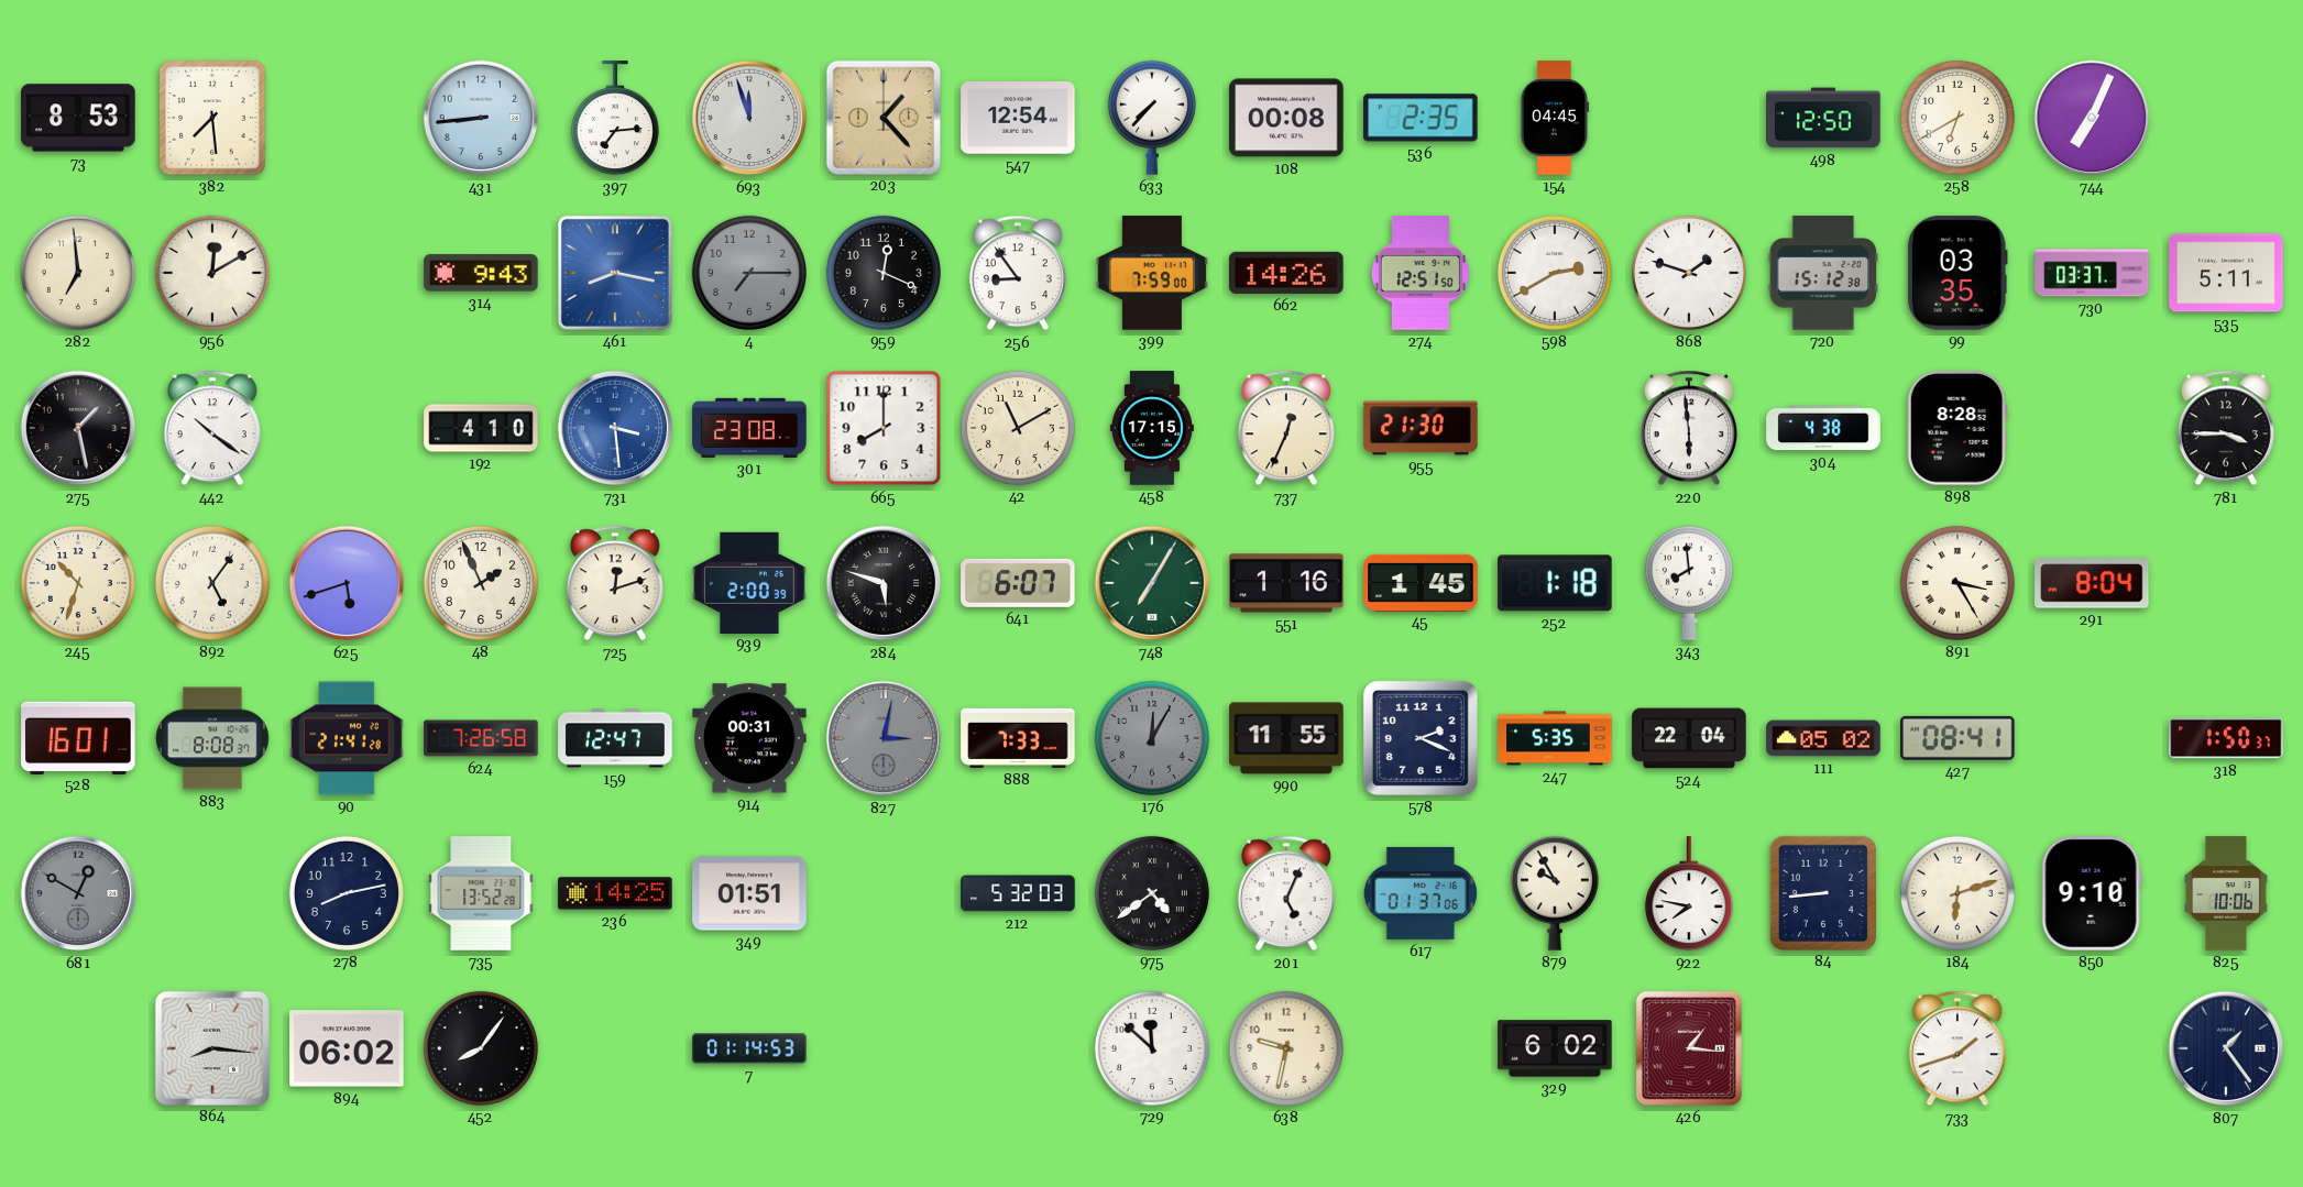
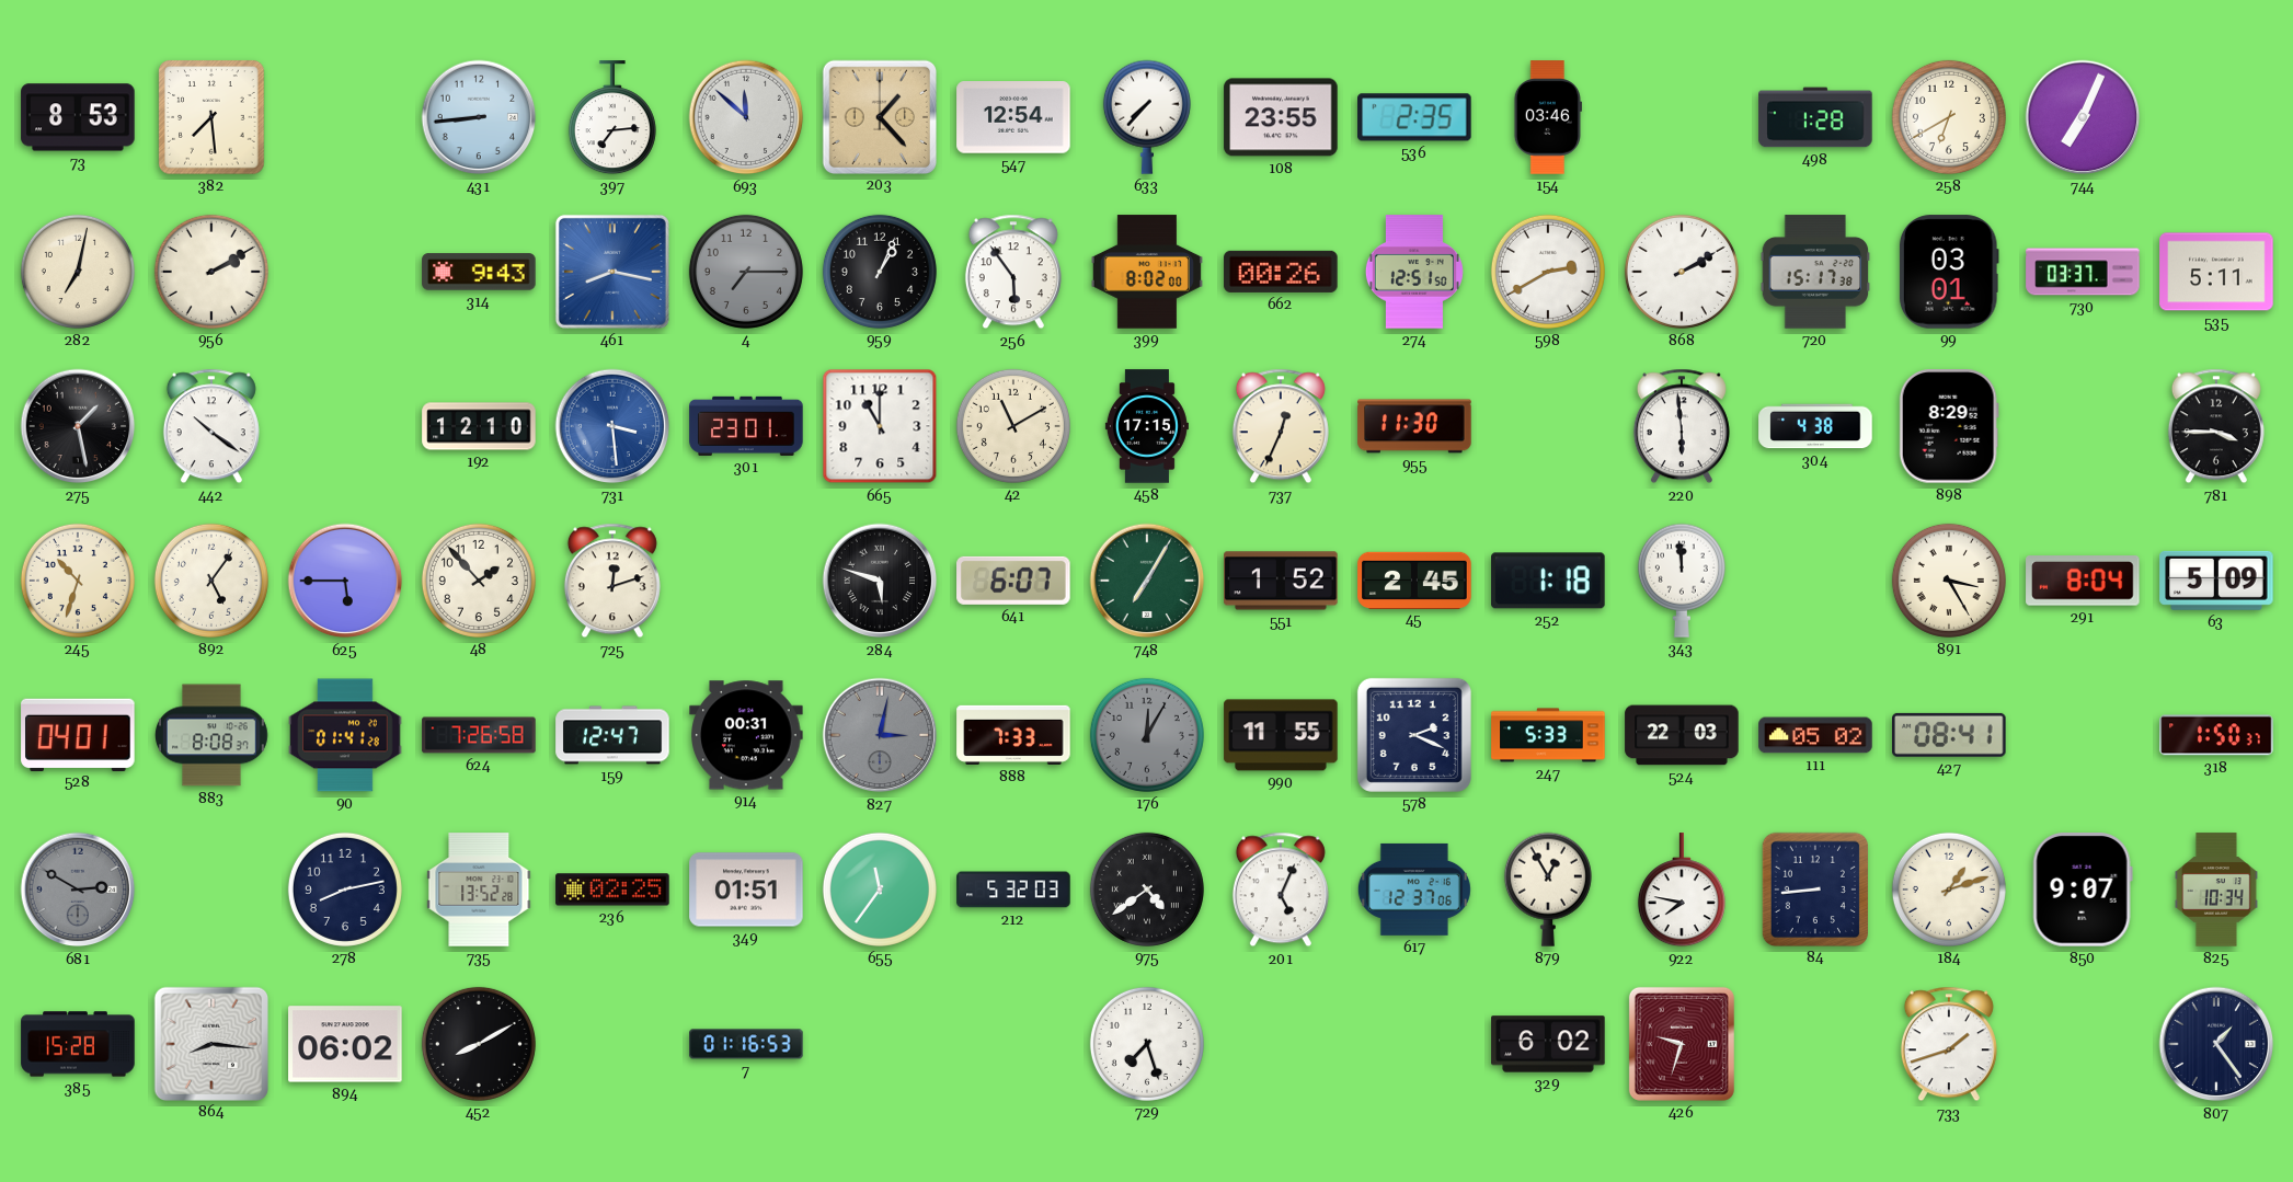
693: 11:57 -> 11:52
108: 00:08 -> 23:55
154: 04:45 -> 03:46
498: 12:50 -> 1:28
282: 6:59 -> 7:02
956: 12:10 -> 2:10
959: 12:19 -> 1:04
256: 8:54 -> 5:54
399: 7:59 -> 8:02
662: 14:26 -> 00:26
868: 1:48 -> 2:10
720: 15:12 -> 15:17
99: 03:35 -> 03:01
192: 4:10 -> 12:10
301: 23:08 -> 23:01
665: 8:00 -> 11:00
955: 21:30 -> 11:30
898: 8:28 -> 8:29
625: 5:42 -> 5:45
48: 1:56 -> 1:53
939: 2:00 -> none
551: 1:16 -> 1:52
45: 1:45 -> 2:45
343: 7:59 -> 11:59
63: none -> 5:09
528: 16:01 -> 04:01
90: 21:41 -> 01:41
247: 5:35 -> 5:33
524: 22:04 -> 22:03
681: 12:50 -> 2:50
236: 14:25 -> 02:25
655: none -> 11:36
617: 01:37 -> 12:37
879: 9:55 -> 12:55
184: 6:12 -> 1:12
850: 9:10 -> 9:07
825: 10:06 -> 10:34
385: none -> 15:28
452: 8:06 -> 8:10
7: 01:14 -> 01:16
729: 11:52 -> 7:27
638: 9:32 -> none
426: 1:16 -> 9:33
